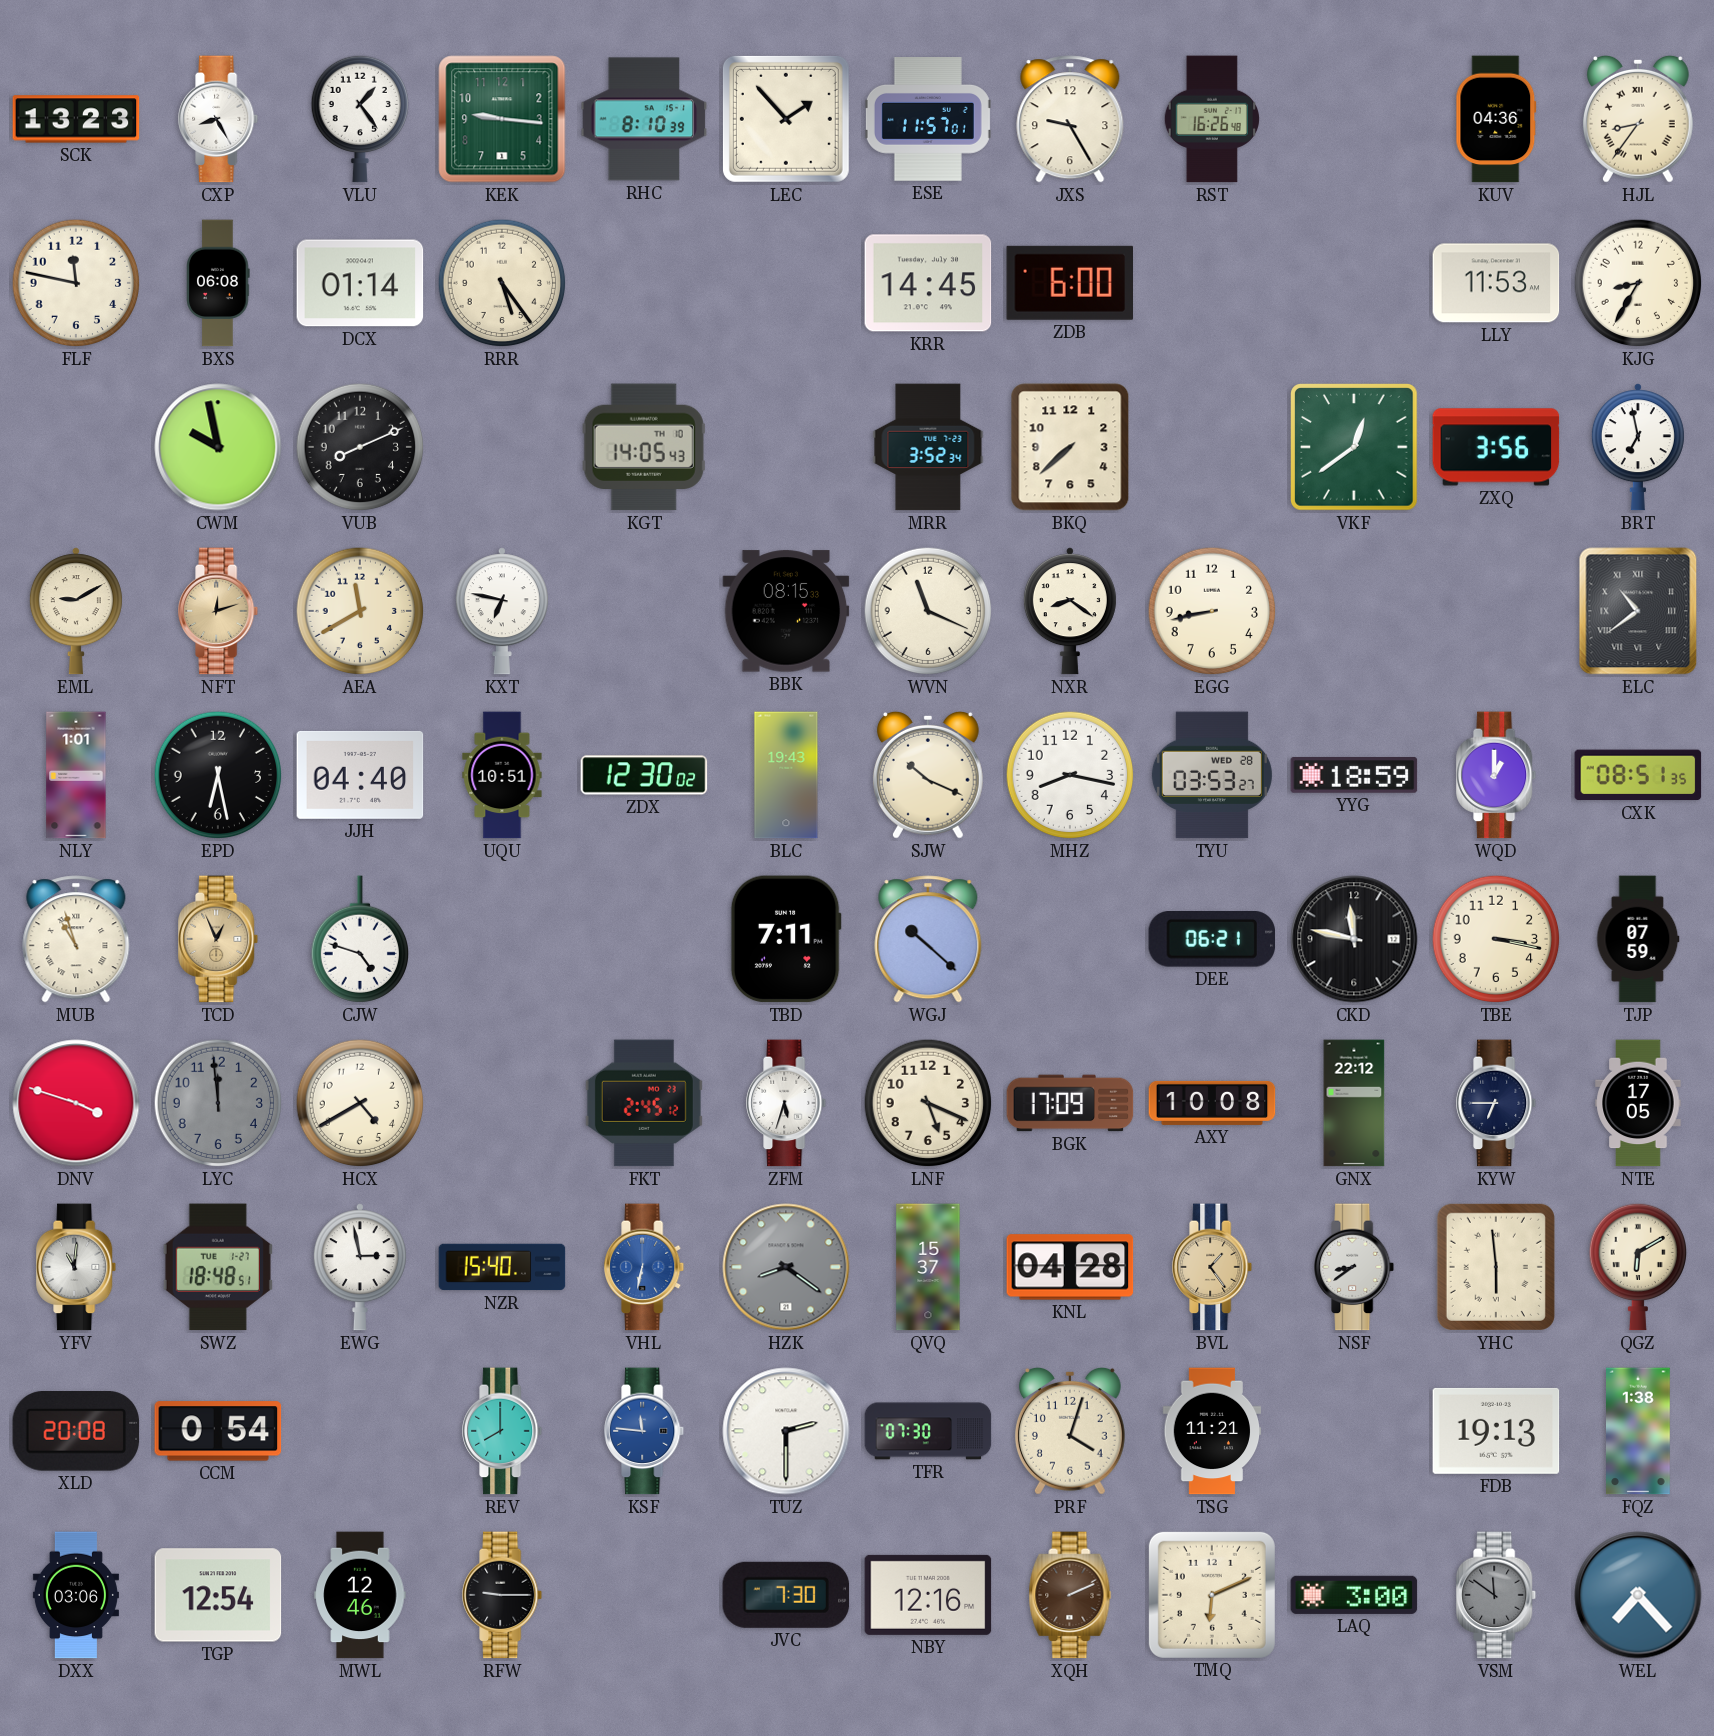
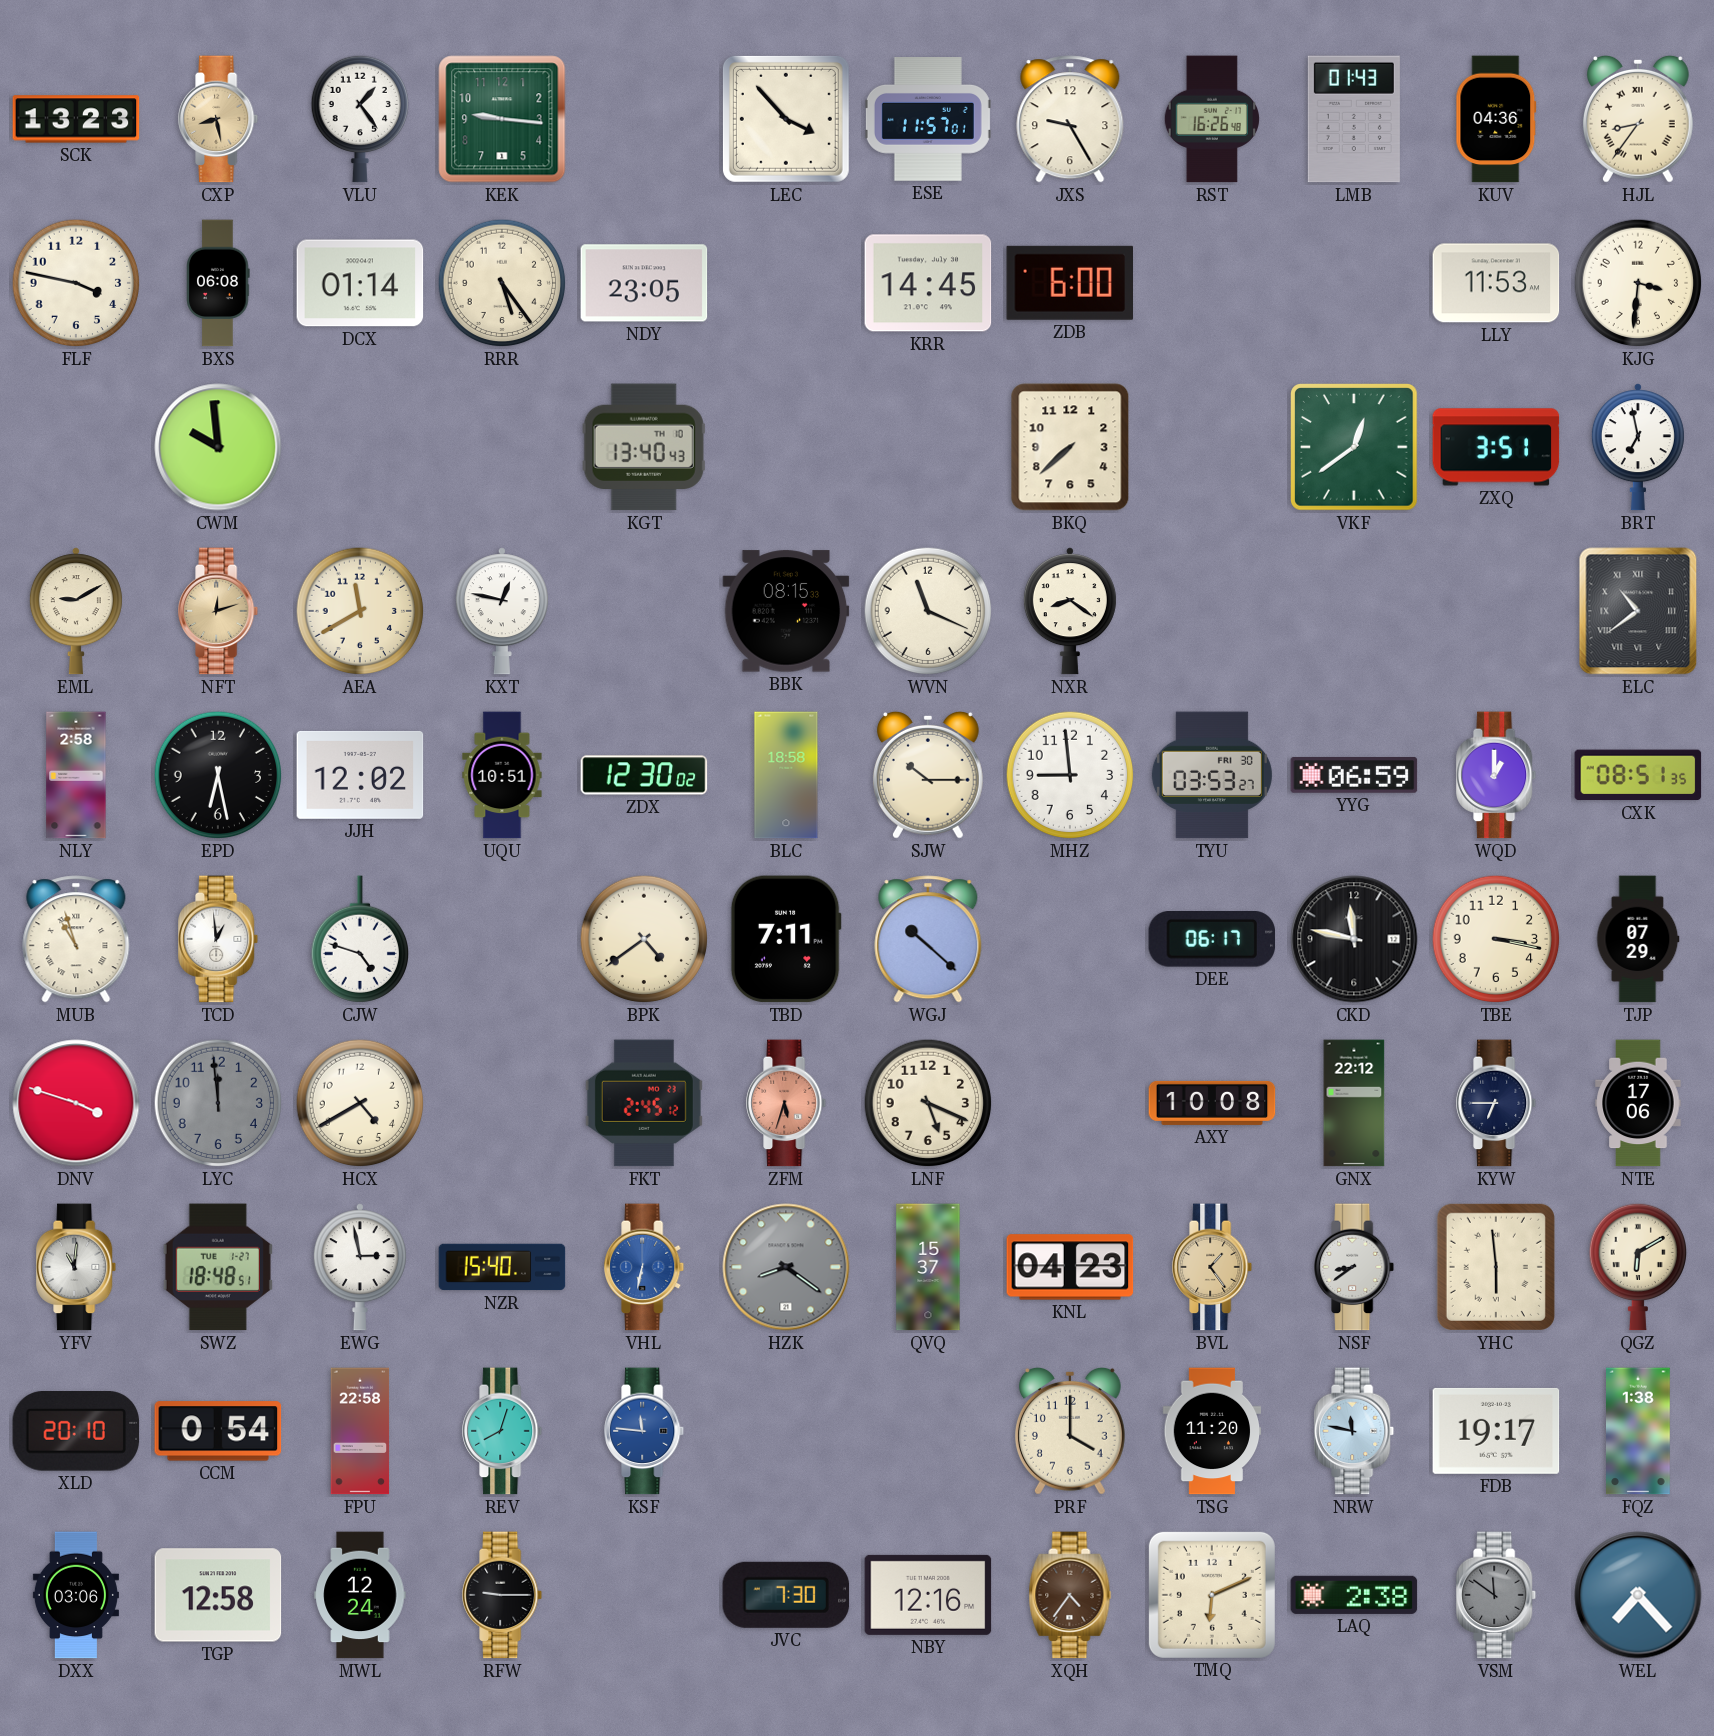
CXP: 8:25 -> 8:28
CXP dial: white -> champagne
RHC: 8:10 -> none
LEC: 1:53 -> 3:53
LMB: none -> 01:43
FLF: 11:47 -> 3:47
NDY: none -> 23:05
KJG: 8:35 -> 3:31
CWM: 9:58 -> 9:59
VUB: 8:11 -> none
KGT: 14:05 -> 13:40
MRR: 3:52 -> none
ZXQ: 3:56 -> 3:51
KXT: 6:47 -> 12:47
EGG: 8:43 -> none
NLY: 1:01 -> 2:58
JJH: 04:40 -> 12:02
BLC: 19:43 -> 18:58
SJW: 10:19 -> 10:15
MHZ: 8:17 -> 8:59
TYU date: WED 28 -> FRI 30
YYG: 18:59 -> 06:59
TCD: 12:56 -> 12:59
TCD dial: champagne -> white
BPK: none -> 4:39
DEE: 06:21 -> 06:17
TJP: 07:59 -> 07:29
ZFM dial: white -> salmon
BGK: 17:09 -> none
NTE: 17:05 -> 17:06
KNL: 04:28 -> 04:23
XLD: 20:08 -> 20:10
FPU: none -> 22:58
REV: 8:00 -> 8:03
TUZ: 2:30 -> none
TFR: 07:30 -> none
PRF: 4:03 -> 4:00
TSG: 11:21 -> 11:20
NRW: none -> 11:47
FDB: 19:13 -> 19:17
TGP: 12:54 -> 12:58
MWL: 12:46 -> 12:24
XQH: 2:11 -> 4:36
LAQ: 3:00 -> 2:38
